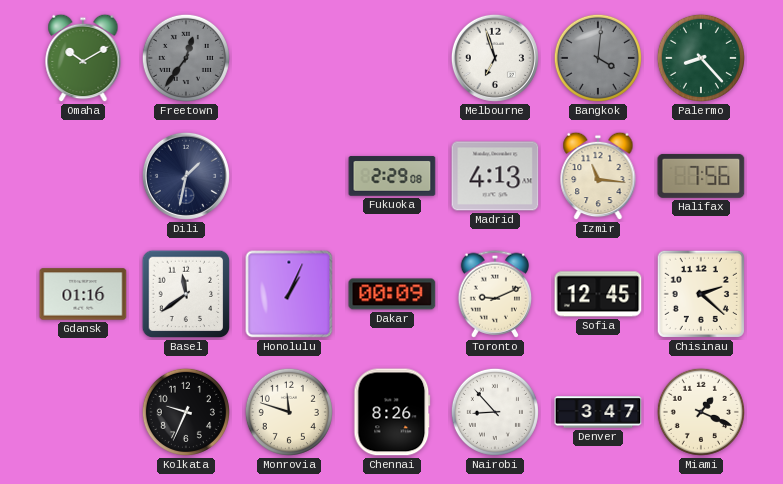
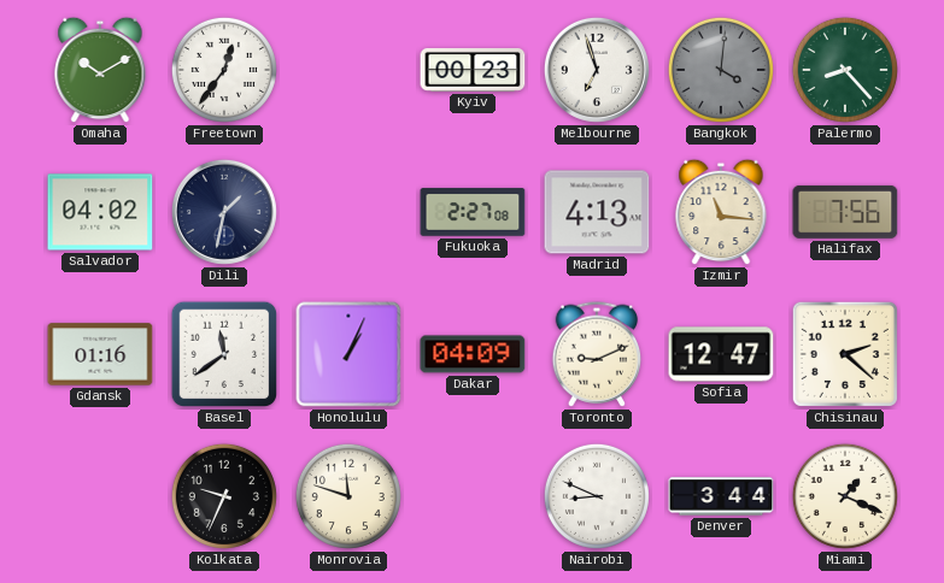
Freetown dial: grey -> white
Kyiv: none -> 00:23
Salvador: none -> 04:02
Fukuoka: 2:29 -> 2:27
Dakar: 00:09 -> 04:09
Sofia: 12:45 -> 12:47
Chennai: 8:26 -> none
Nairobi: 8:53 -> 8:49
Denver: 3:47 -> 3:44
